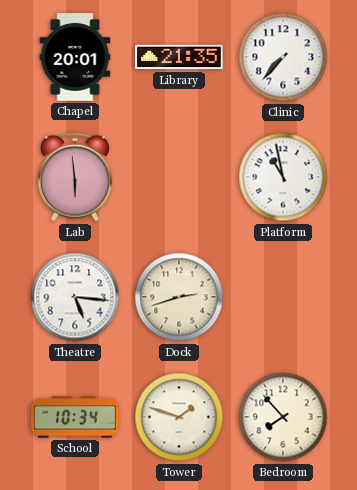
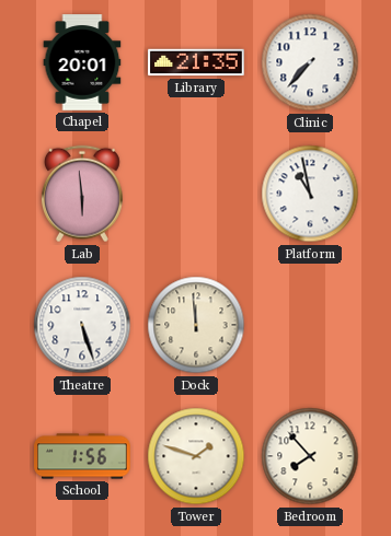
Theatre: 5:16 -> 5:27
Dock: 2:42 -> 11:59
School: 10:34 -> 1:56
